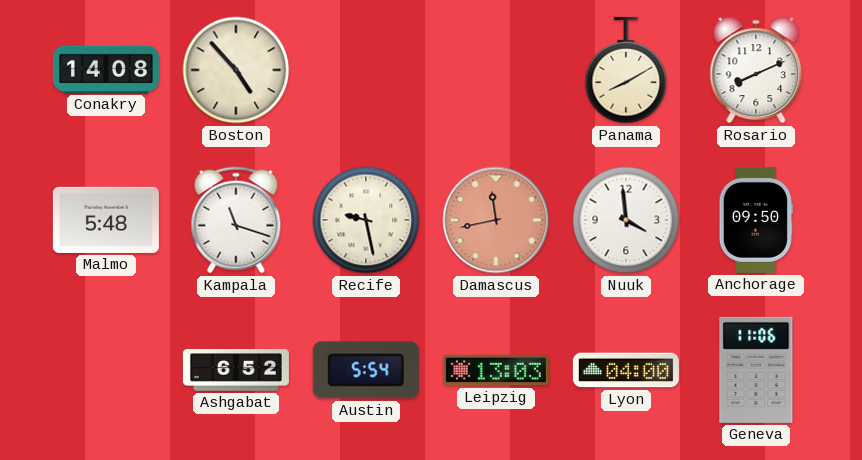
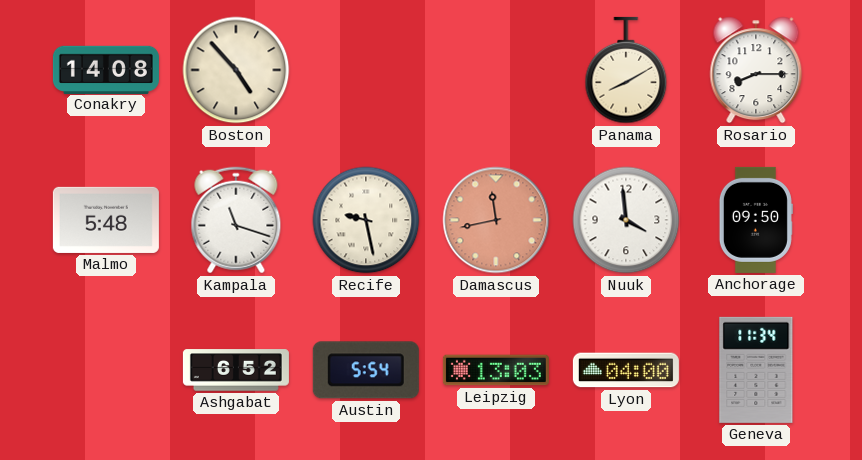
Rosario: 8:11 -> 8:15
Geneva: 11:06 -> 11:34
